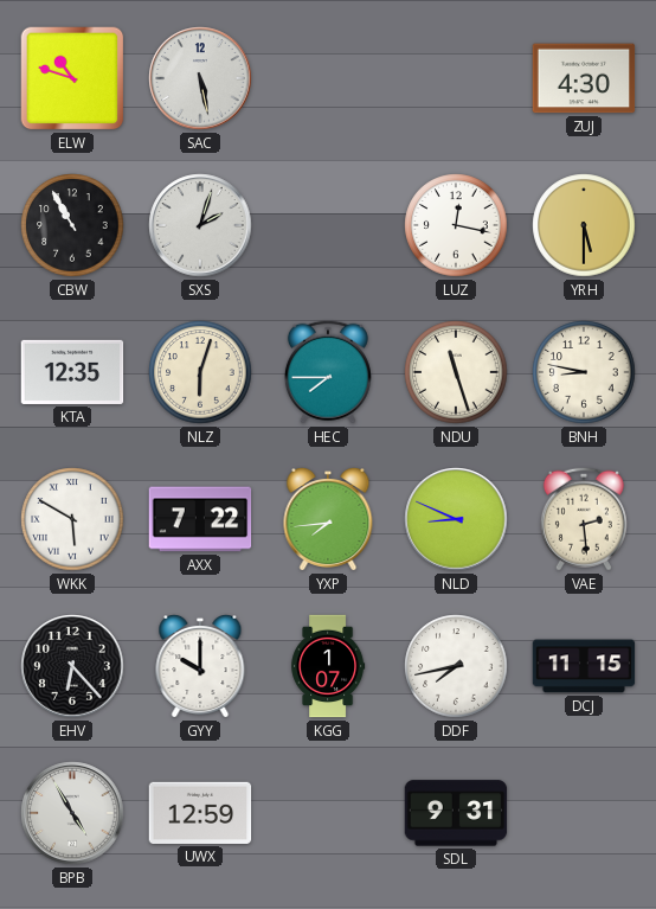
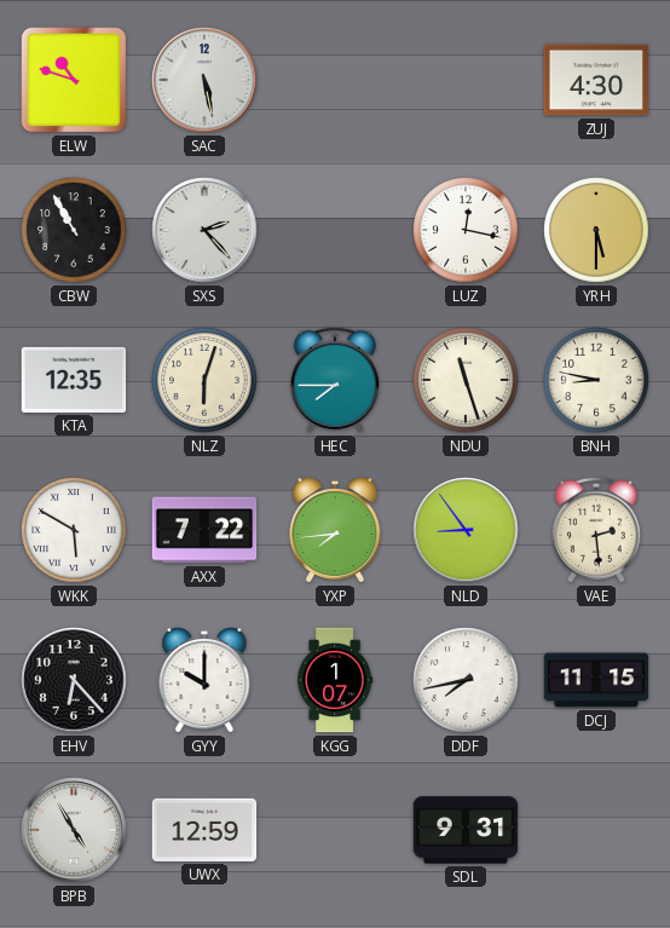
SXS: 2:03 -> 2:23
NLD: 8:49 -> 8:54
